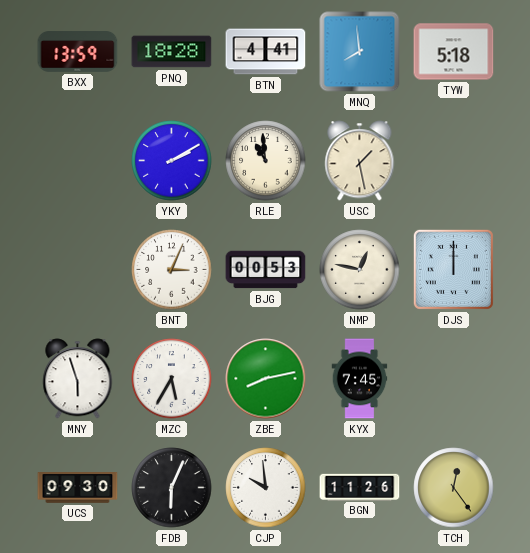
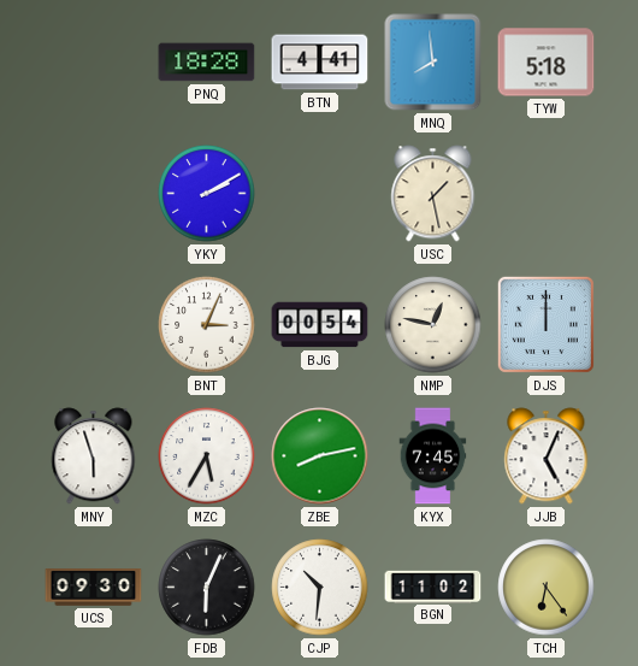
BXX: 13:59 -> none
RLE: 10:59 -> none
BJG: 00:53 -> 00:54
JJB: none -> 5:04
CJP: 9:59 -> 10:31
BGN: 11:26 -> 11:02
TCH: 12:24 -> 6:24
